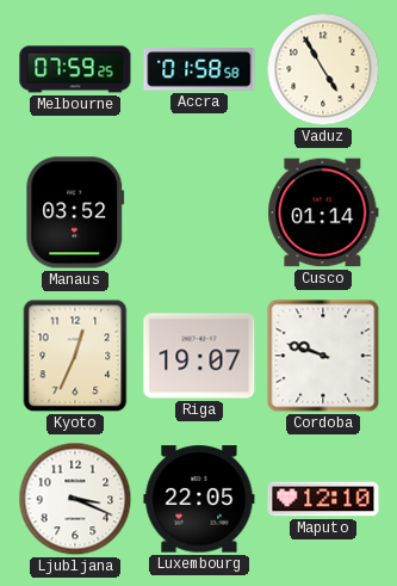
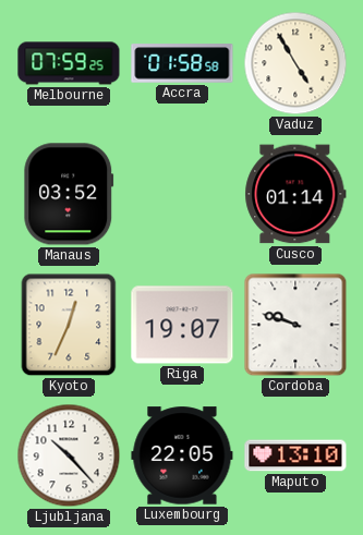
Ljubljana: 3:19 -> 10:23
Maputo: 12:10 -> 13:10
